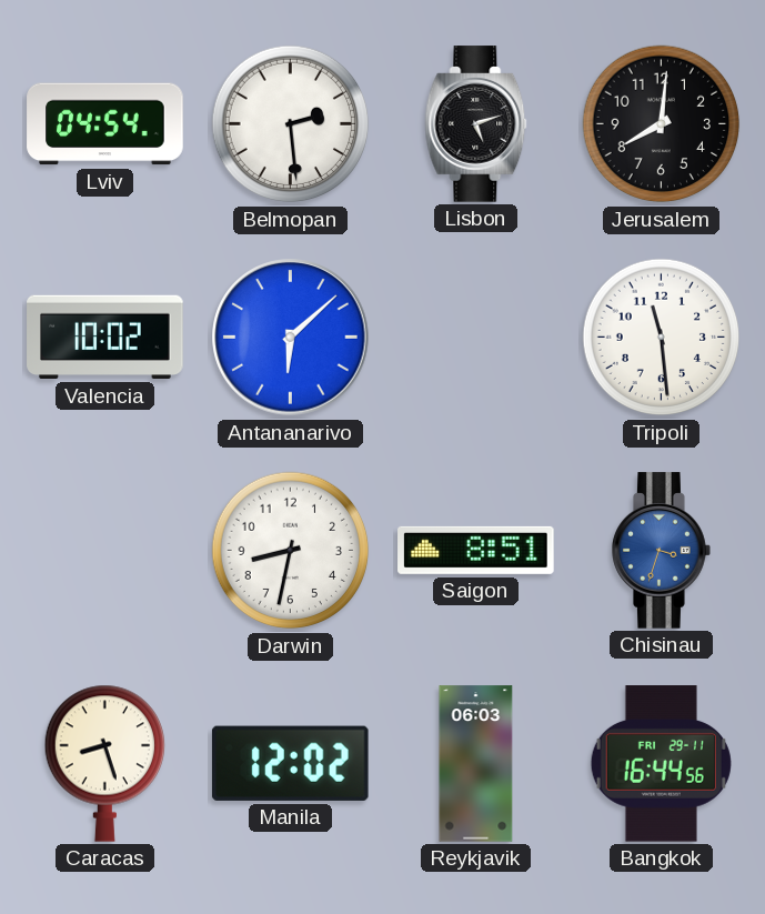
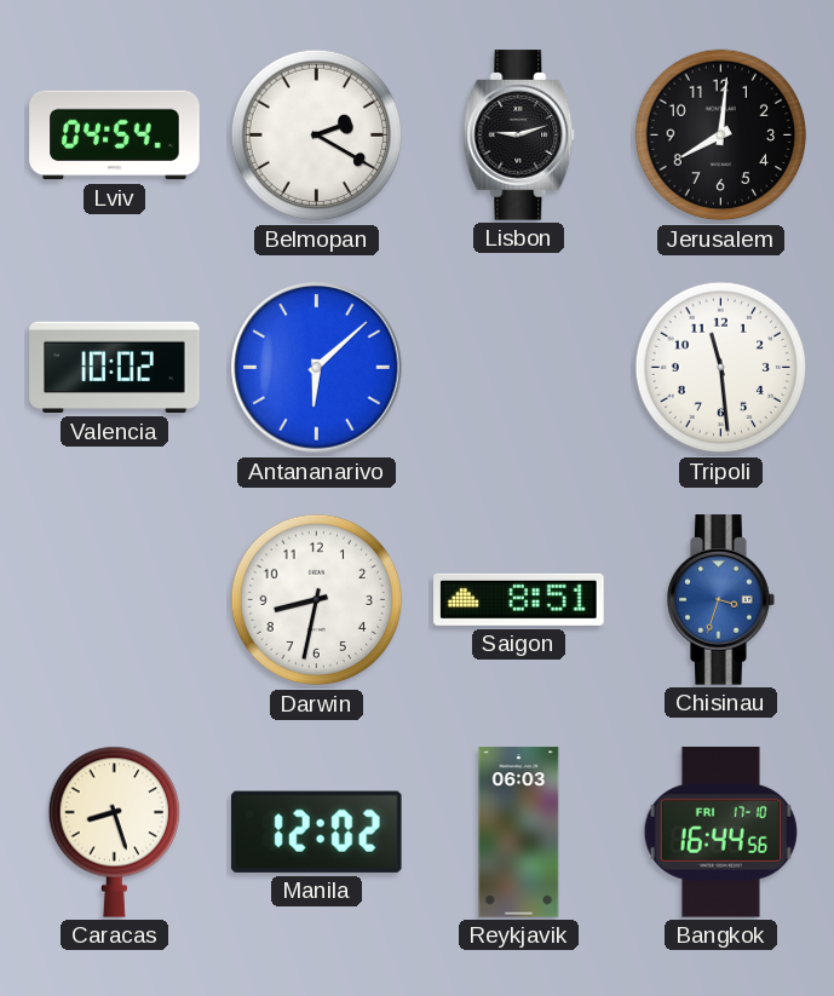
Belmopan: 2:29 -> 2:20
Lisbon: 5:12 -> 9:12
Bangkok date: FRI 29-11 -> FRI 17-10
